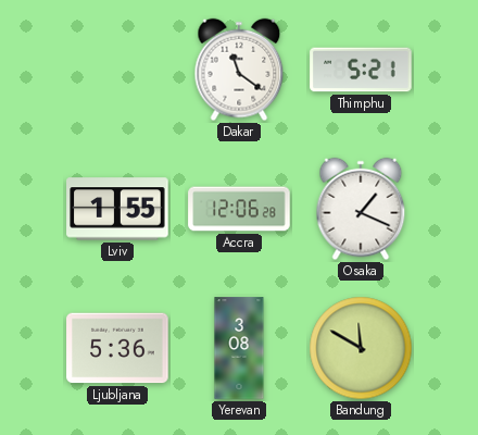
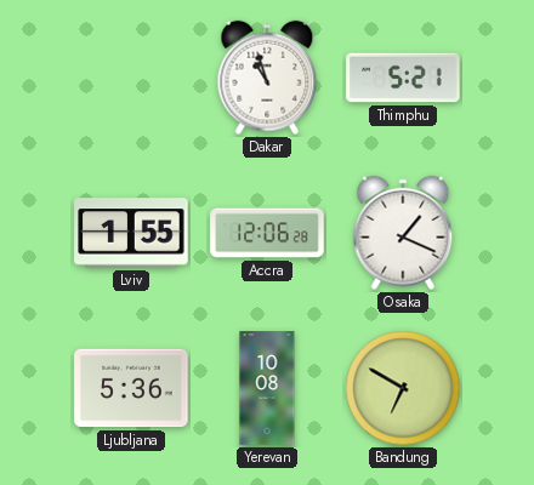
Dakar: 11:21 -> 10:57
Yerevan: 3:08 -> 10:08
Bandung: 11:50 -> 6:50
